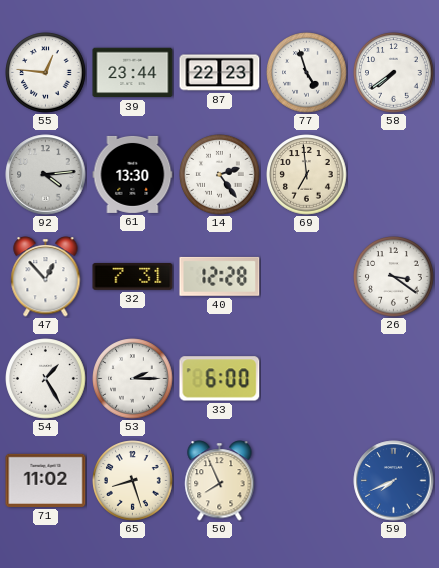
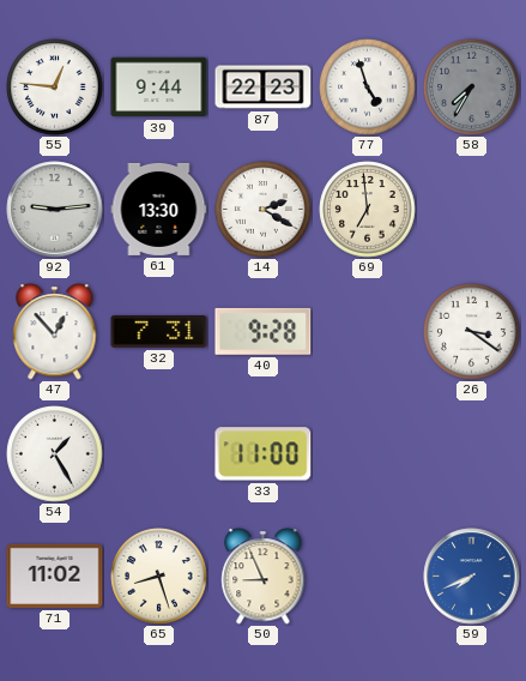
39: 23:44 -> 9:44
58: 7:39 -> 7:35
58 dial: white -> grey
92: 4:14 -> 9:14
14: 2:24 -> 2:20
40: 12:28 -> 9:28
53: 2:15 -> none
33: 6:00 -> 11:00
50: 7:56 -> 8:56
